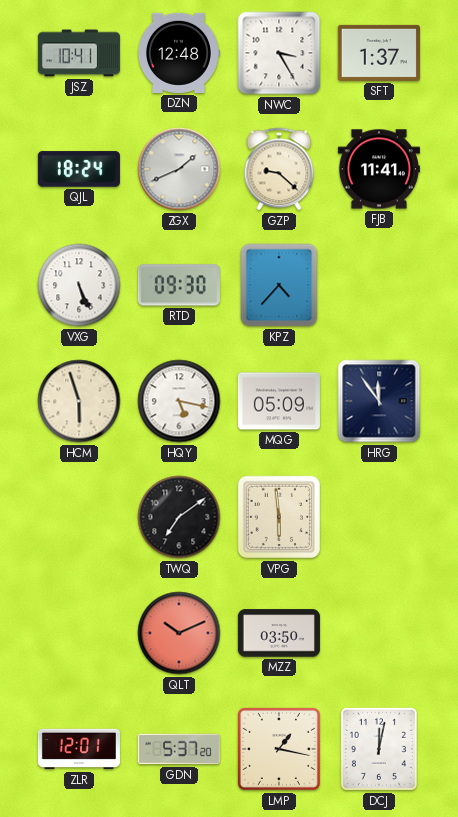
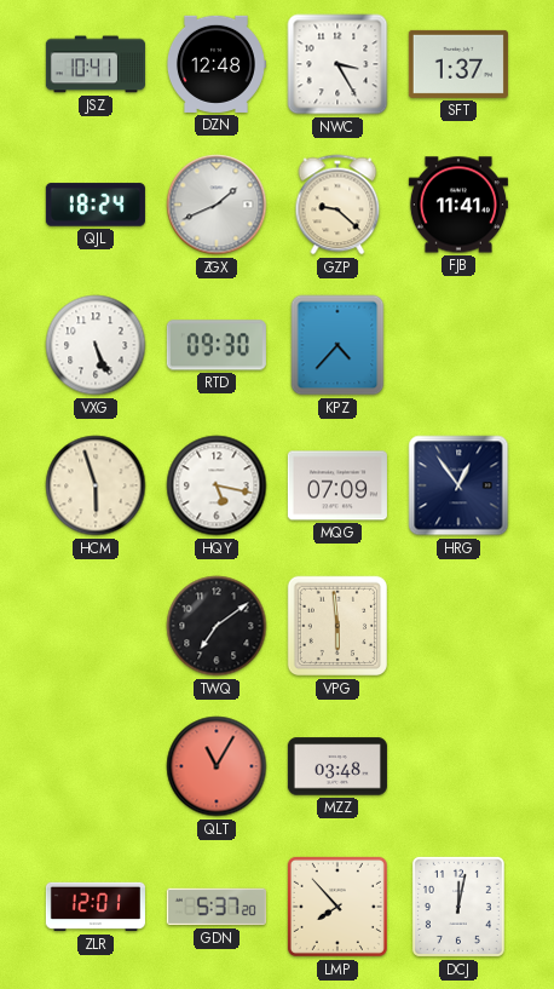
MQG: 05:09 -> 07:09
HRG: 11:54 -> 12:54
QLT: 10:11 -> 11:05
MZZ: 03:50 -> 03:48
LMP: 1:17 -> 7:53
